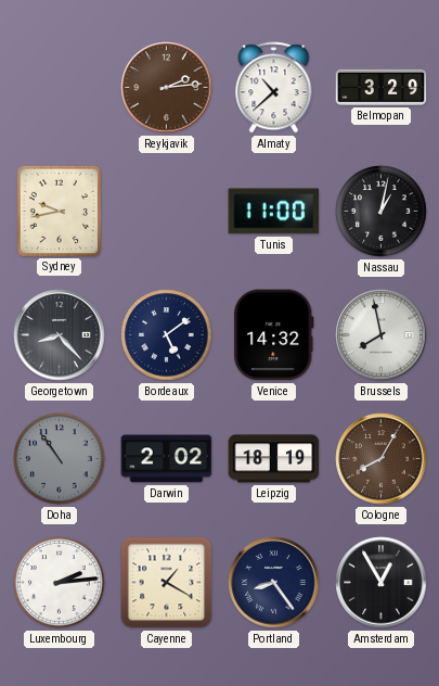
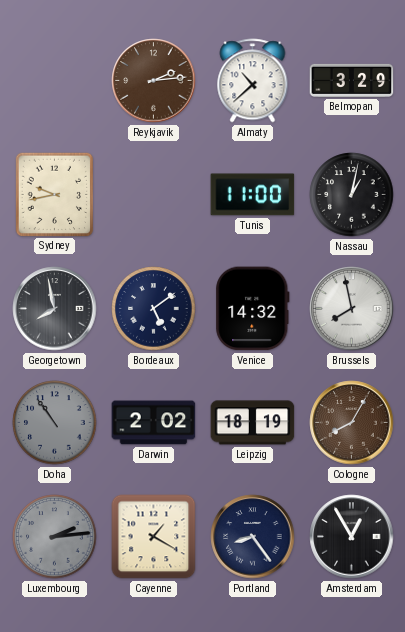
Georgetown: 8:23 -> 7:58
Luxembourg dial: white -> grey
